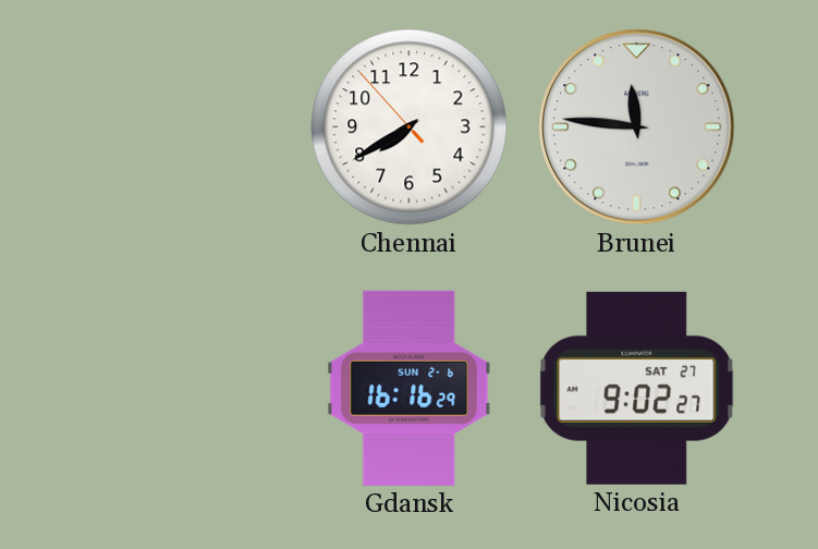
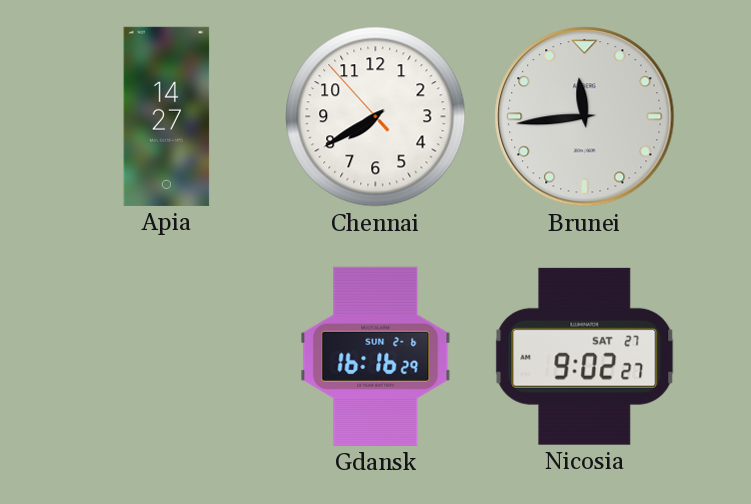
Apia: none -> 14:27
Brunei: 11:46 -> 11:44
